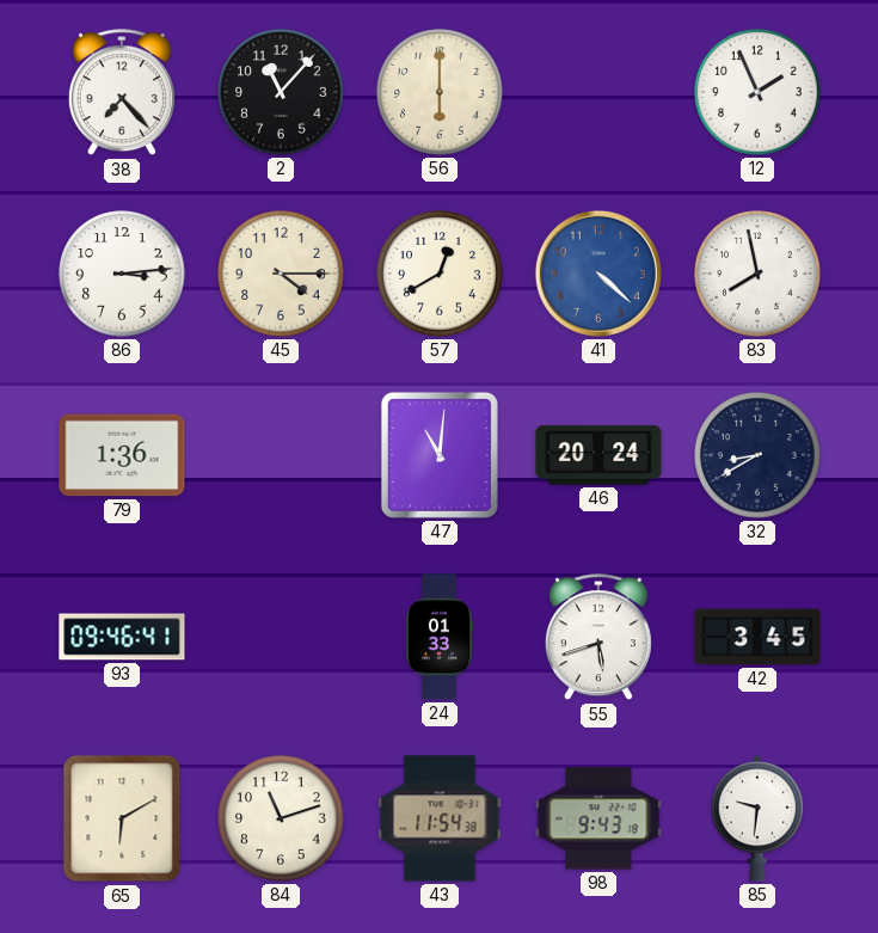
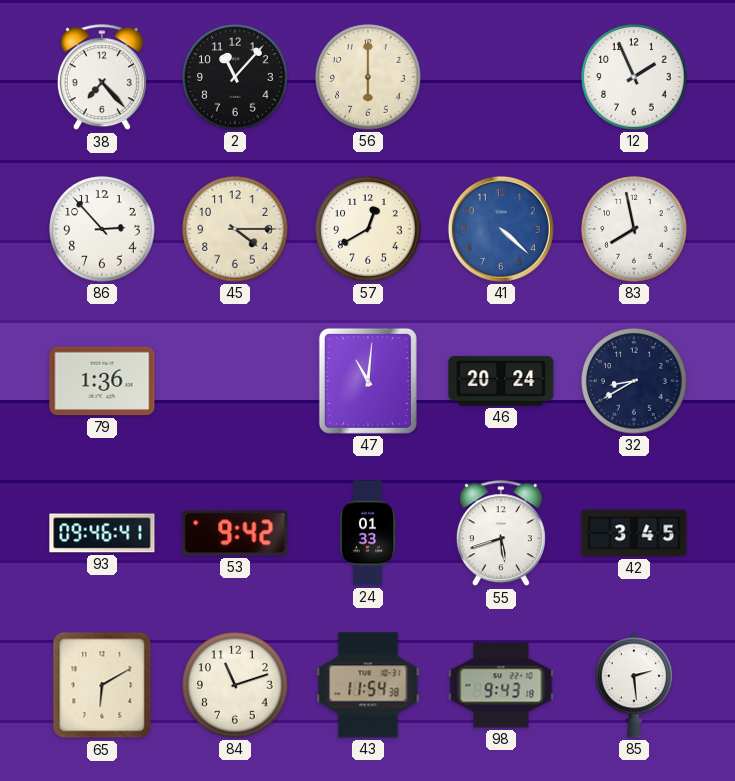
86: 3:14 -> 2:53
53: none -> 9:42
85: 9:31 -> 2:29
